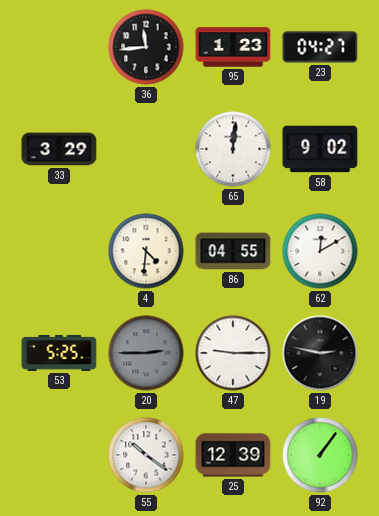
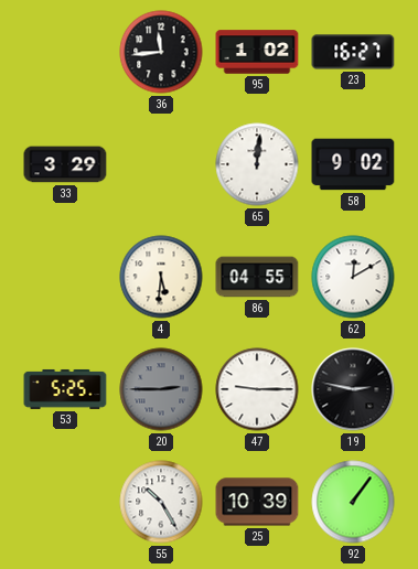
95: 1:23 -> 1:02
23: 04:27 -> 16:27
4: 4:31 -> 5:31
55: 10:21 -> 10:25
25: 12:39 -> 10:39
